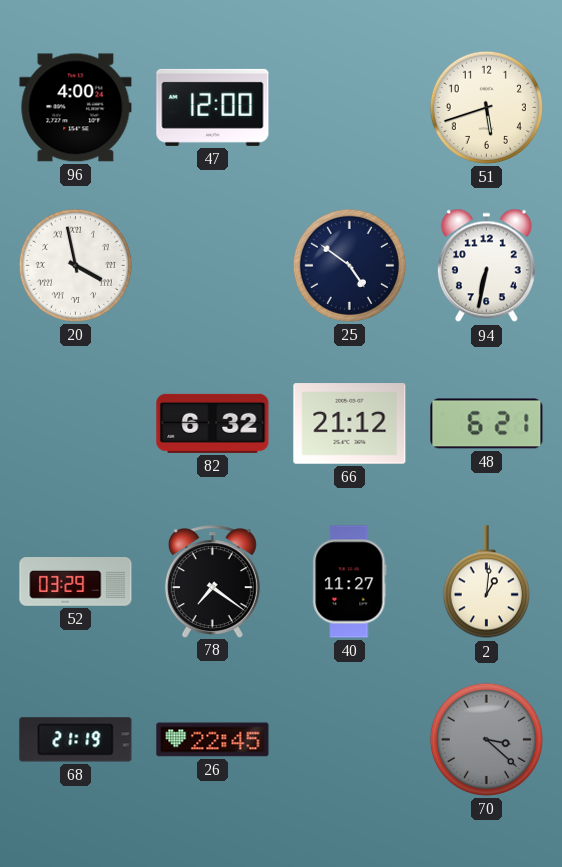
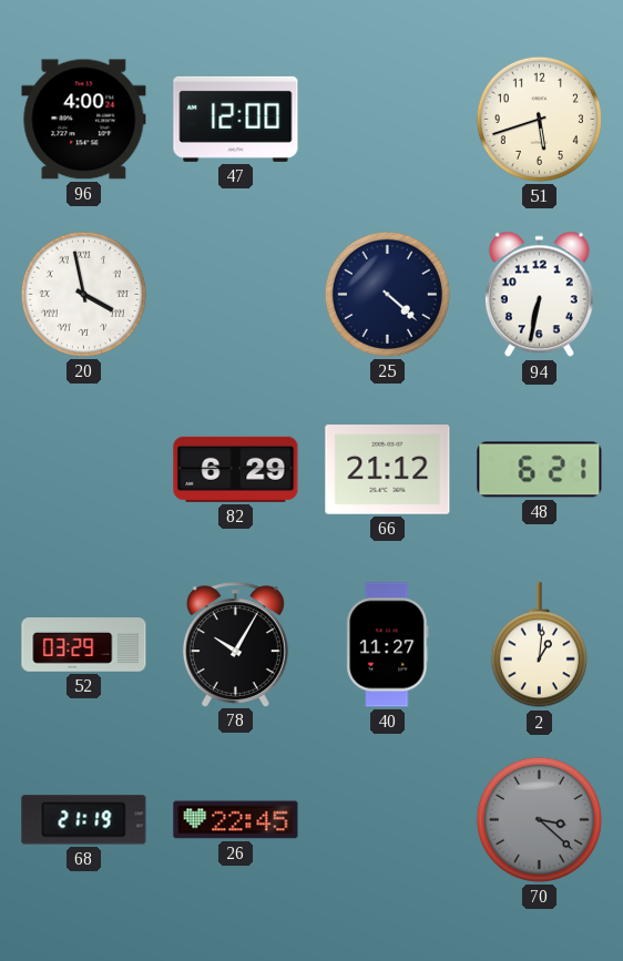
25: 4:51 -> 4:22
82: 6:32 -> 6:29
78: 7:21 -> 10:05
